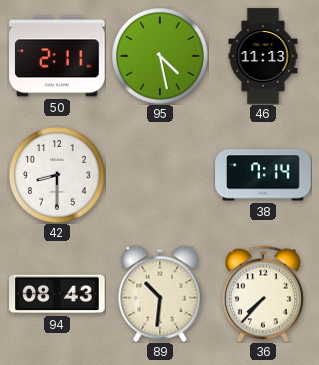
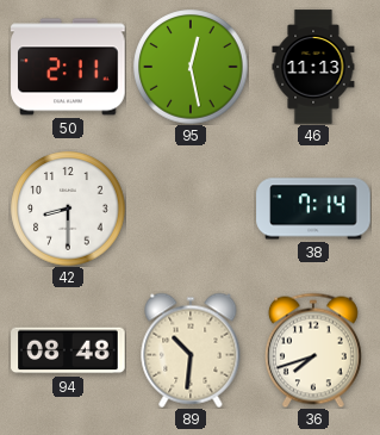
95: 4:28 -> 12:28
94: 08:43 -> 08:48
36: 7:37 -> 7:42
